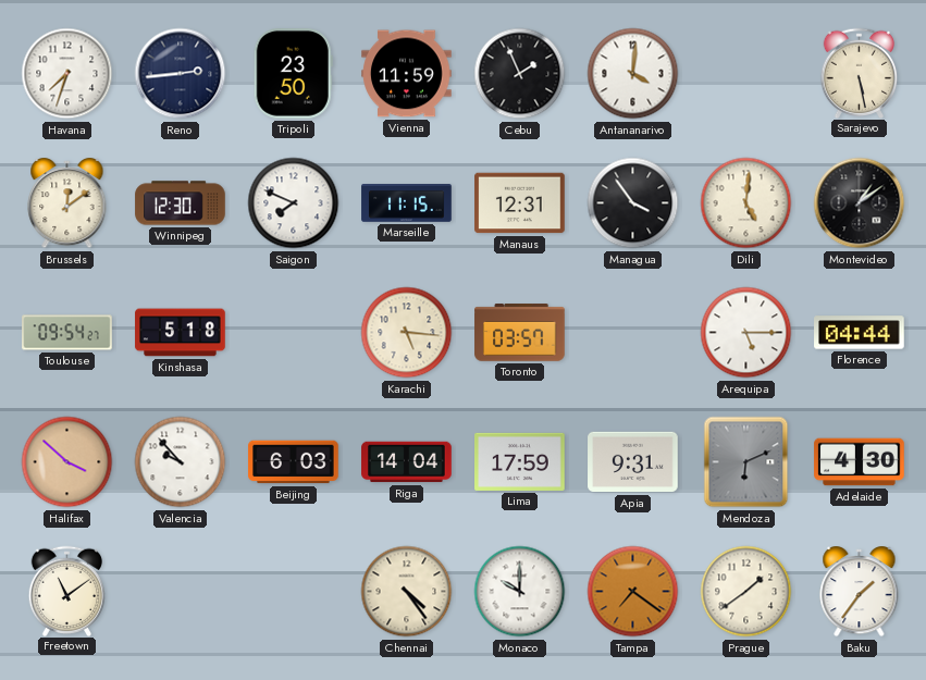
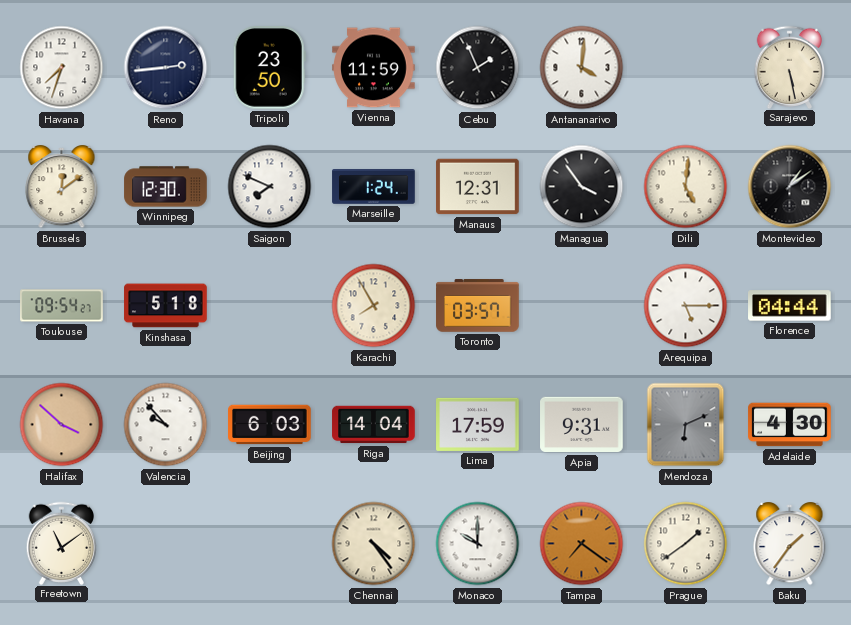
Marseille: 11:15 -> 1:24
Karachi: 5:16 -> 7:55
